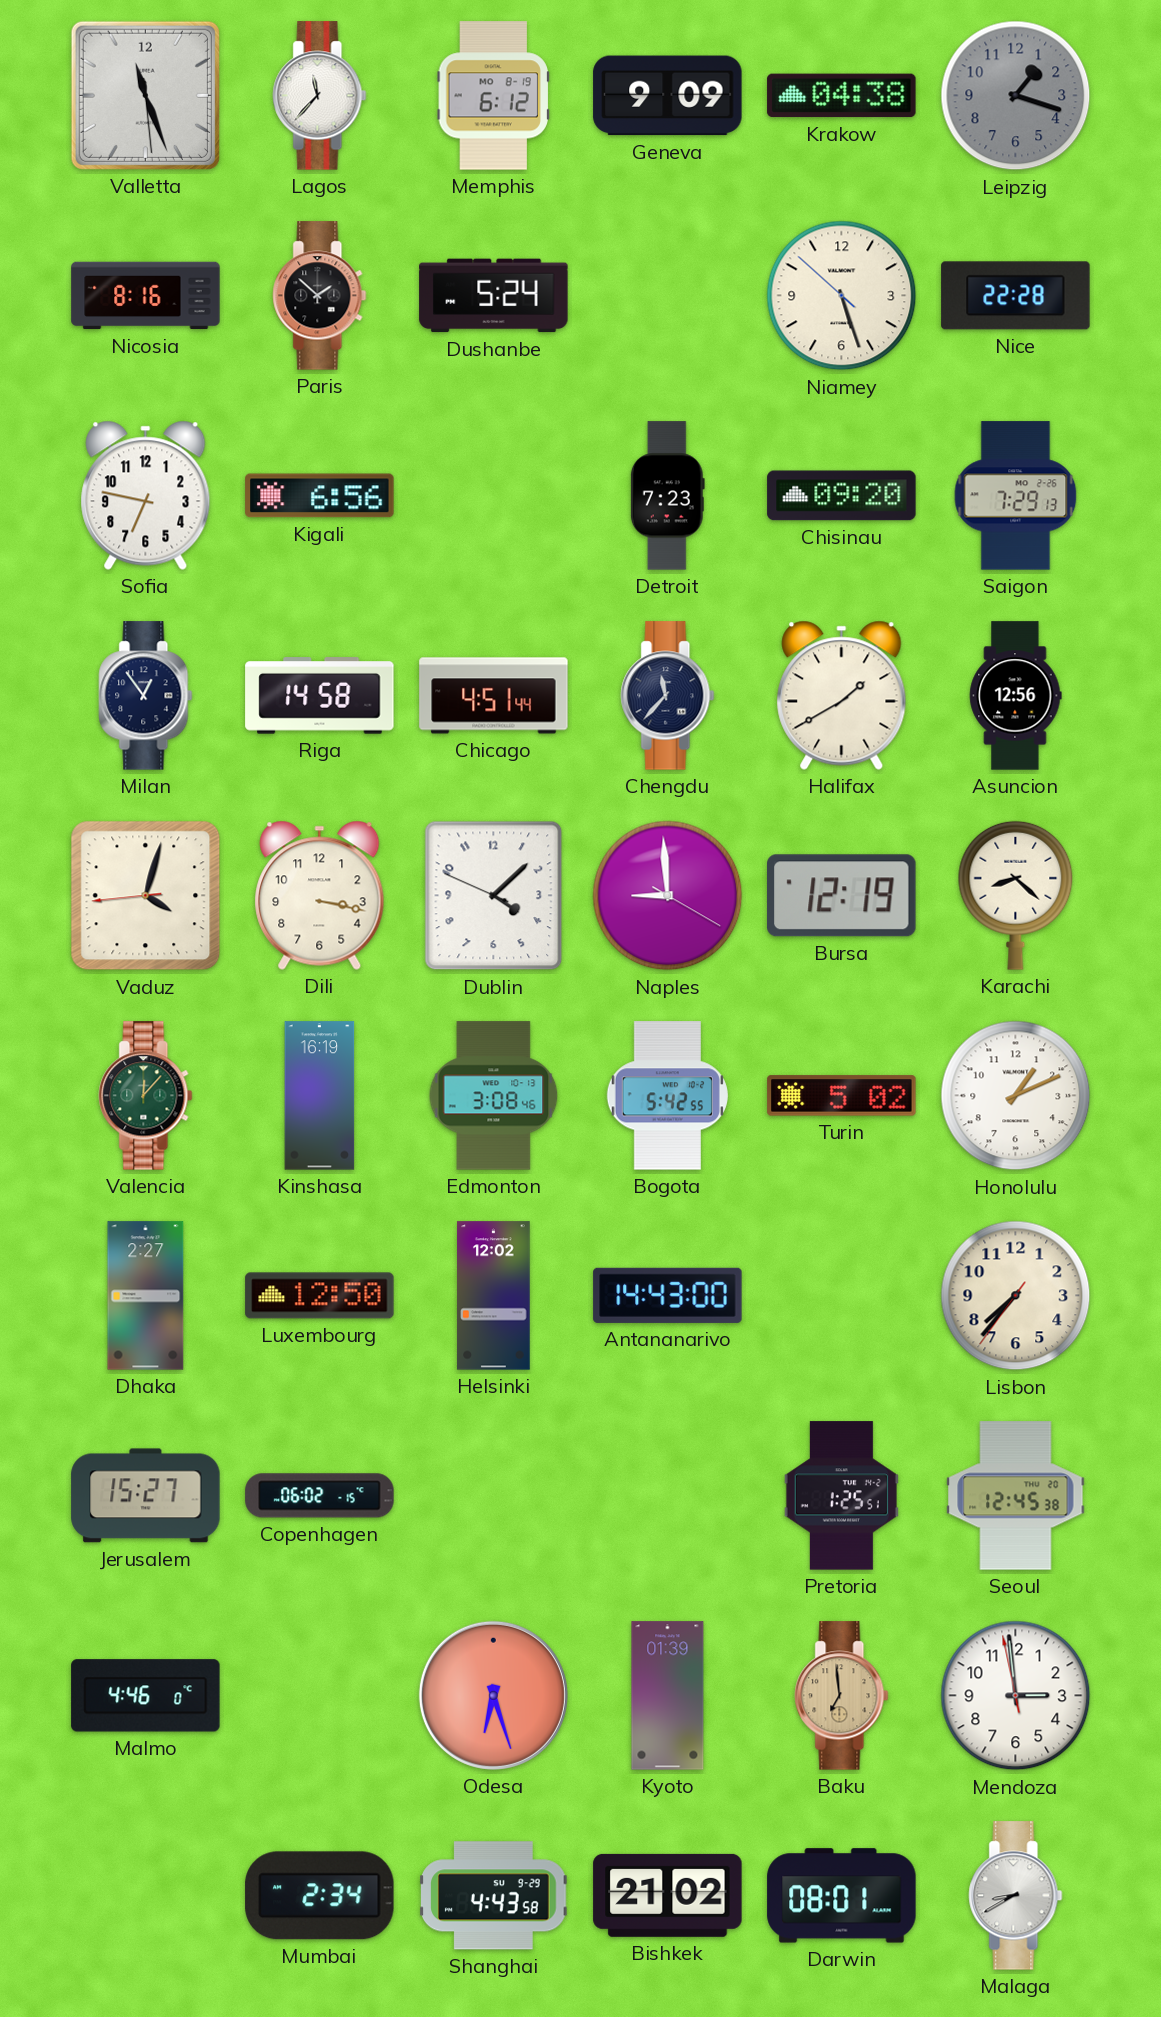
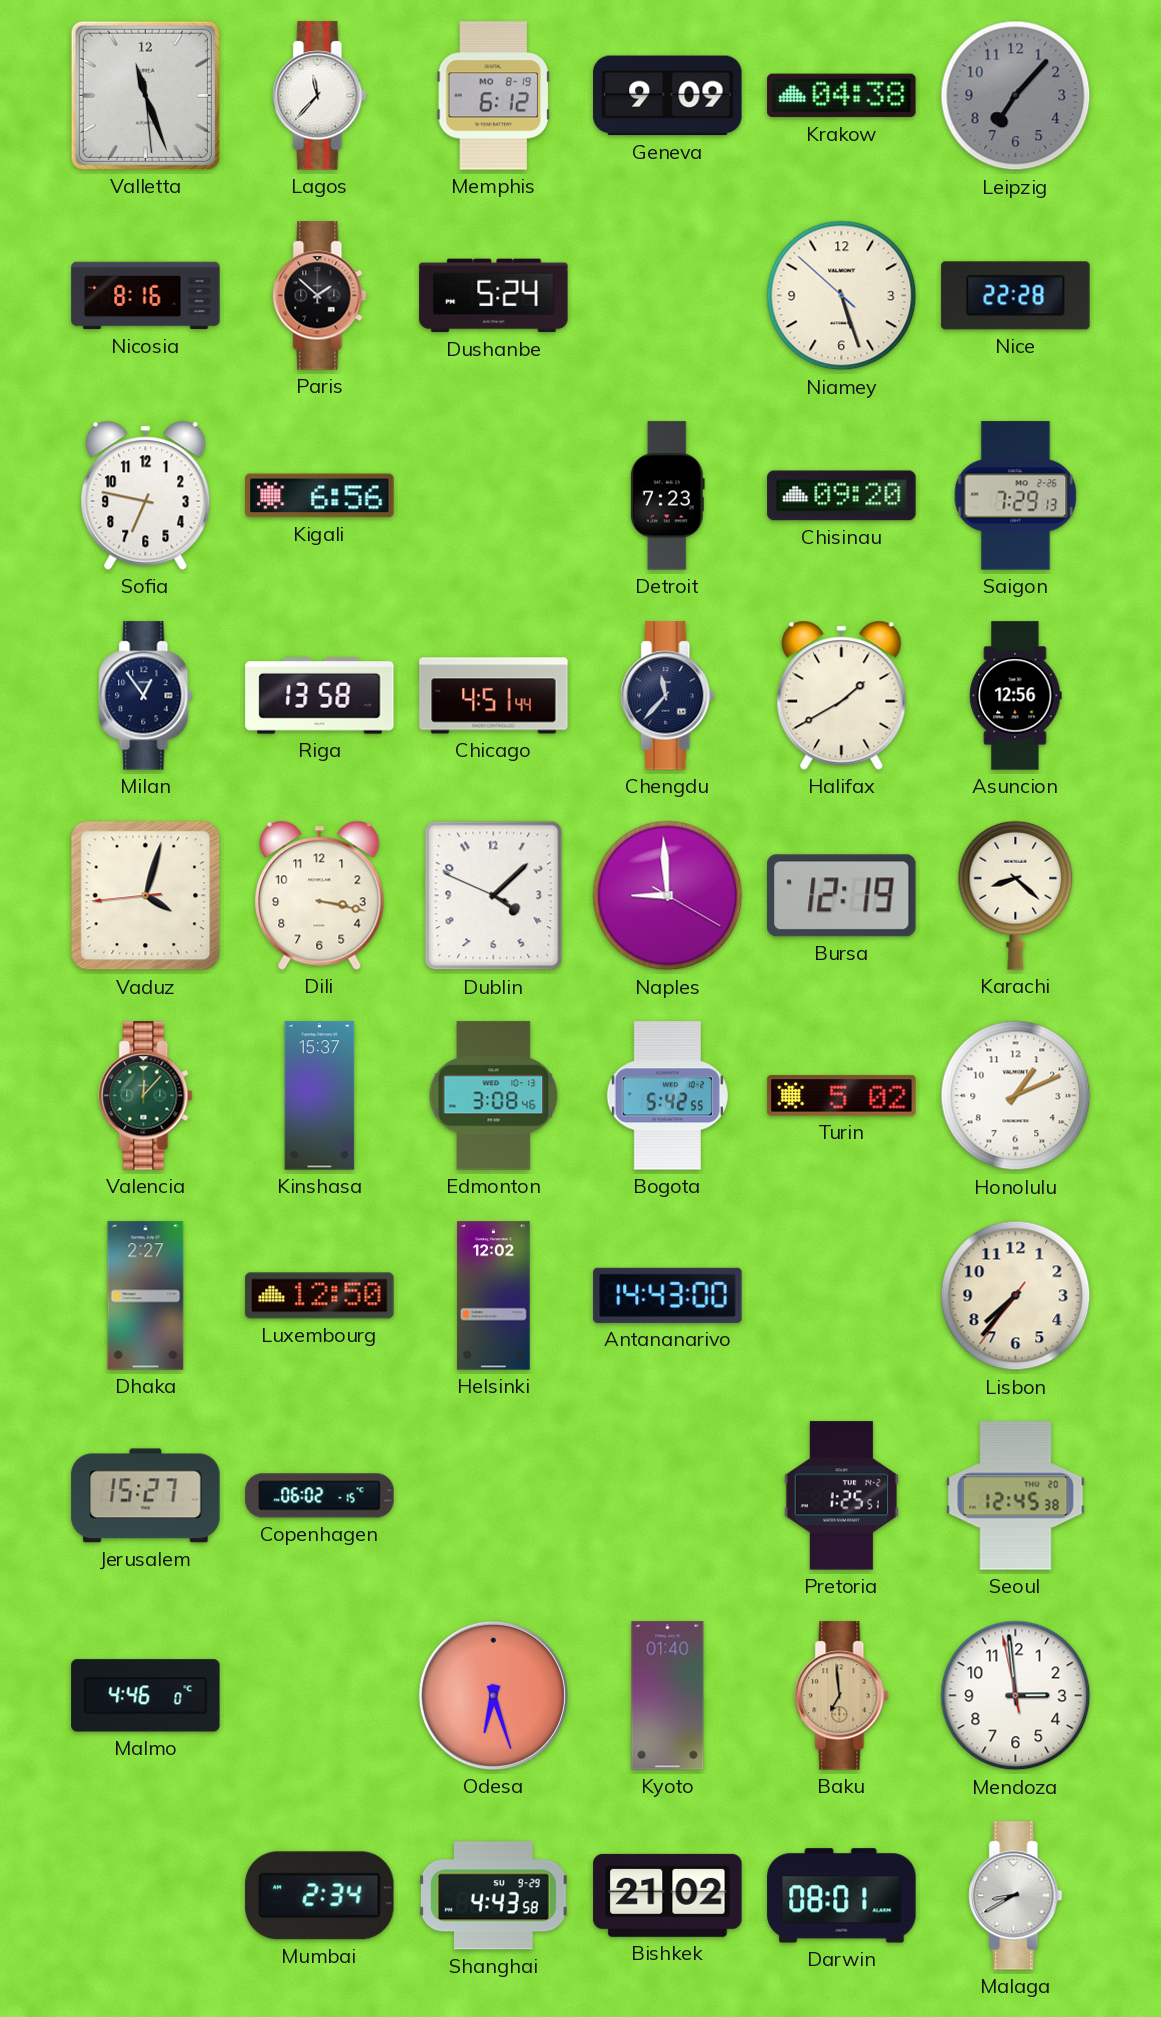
Leipzig: 1:18 -> 7:07
Riga: 14:58 -> 13:58
Kinshasa: 16:19 -> 15:37
Kyoto: 01:39 -> 01:40
